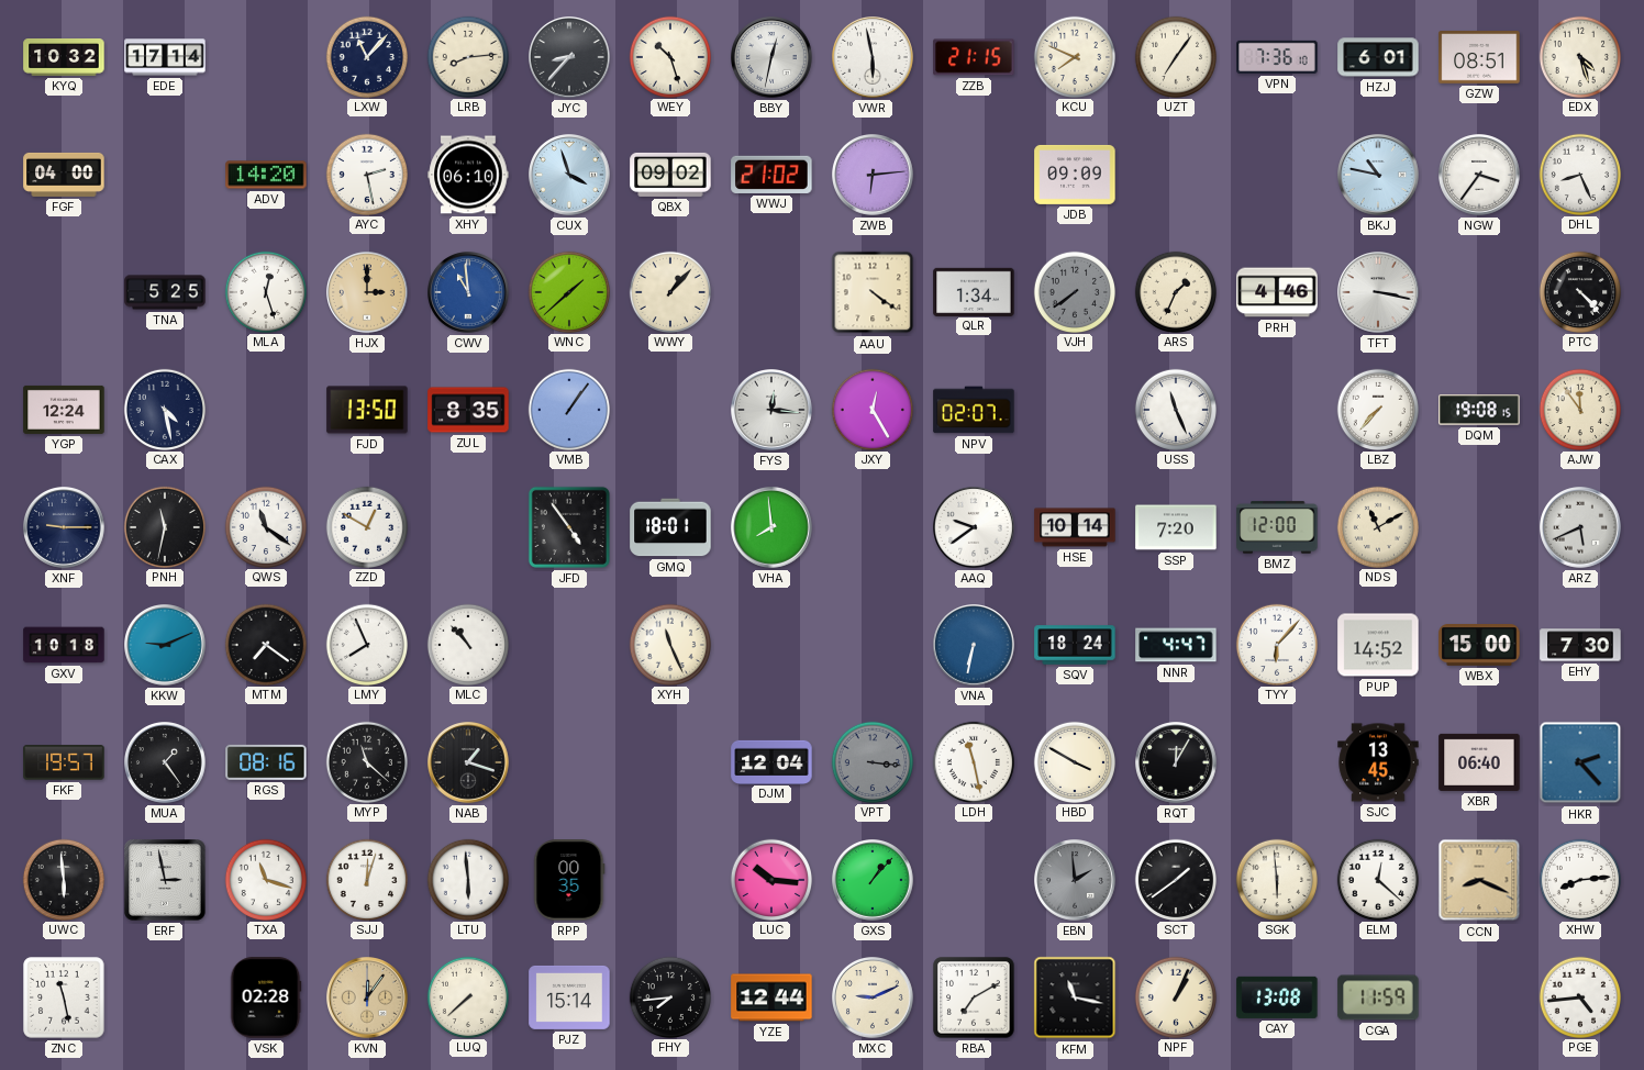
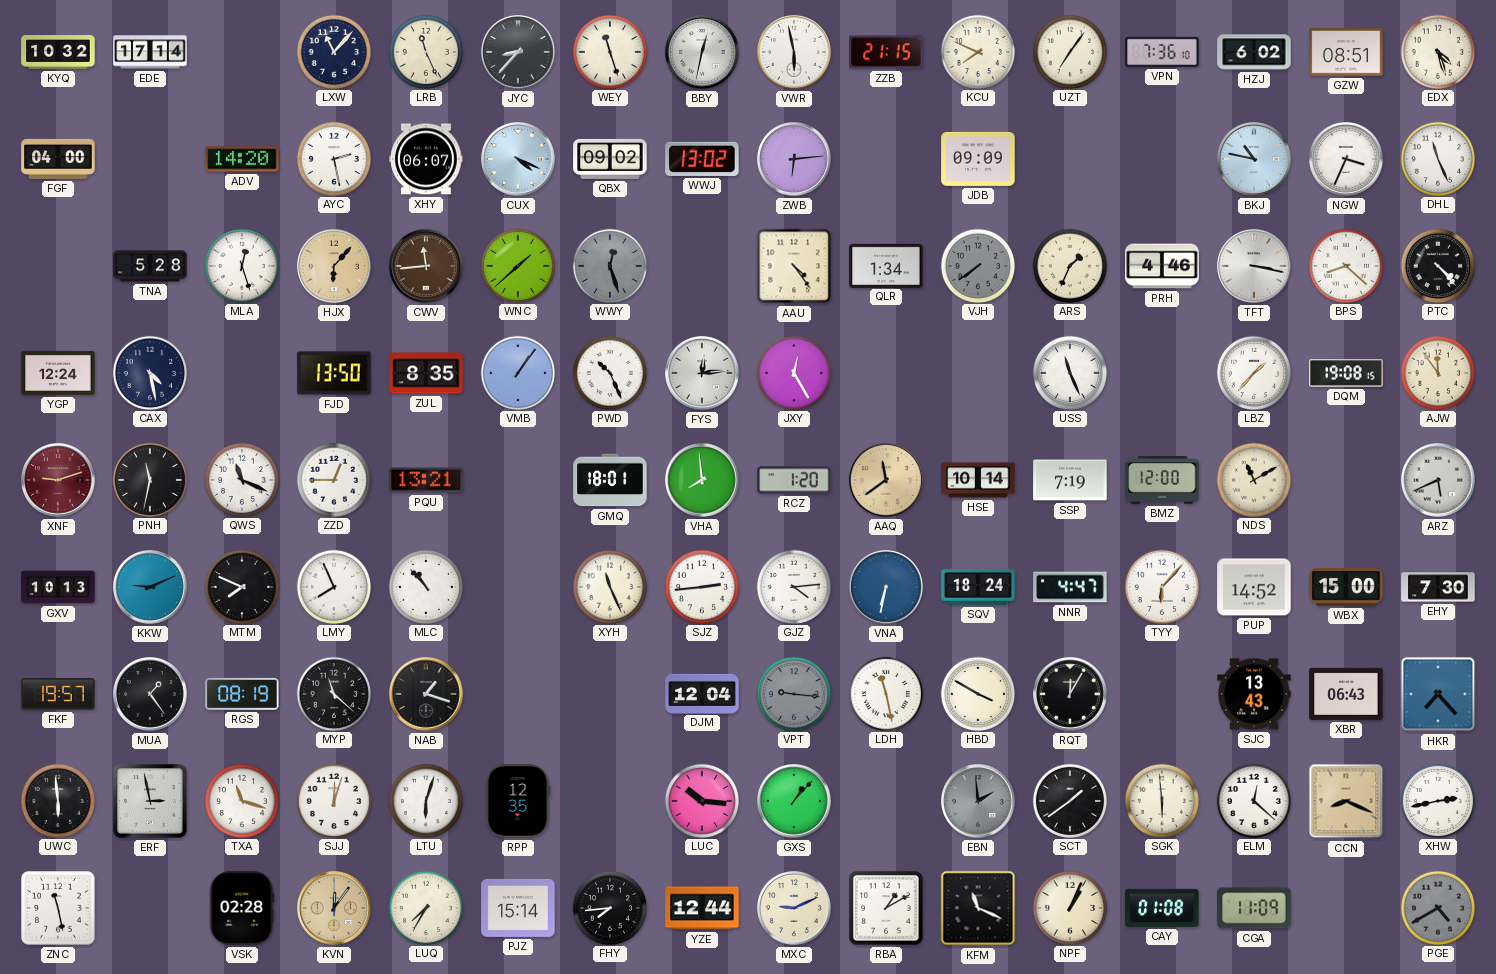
LRB: 8:14 -> 11:26
WEY: 10:27 -> 11:27
HZJ: 6:01 -> 6:02
XHY: 06:10 -> 06:07
CUX: 3:57 -> 4:19
WWJ: 21:02 -> 13:02
NGW: 3:36 -> 3:34
DHL: 8:26 -> 11:26
TNA: 5:25 -> 5:28
HJX: 3:00 -> 6:07
CWV: 10:59 -> 11:44
CWV dial: blue -> brown
WWY: 1:07 -> 12:27
WWY dial: cream -> grey
AAU: 4:21 -> 4:24
BPS: none -> 8:22
PWD: none -> 10:26
FYS: 12:16 -> 12:14
NPV: 02:07 -> none
LBZ: 7:37 -> 1:37
XNF: 9:15 -> 9:12
XNF dial: navy -> burgundy
QWS: 11:21 -> 11:19
ZZD: 12:50 -> 12:45
PQU: none -> 13:21
JFD: 4:54 -> none
RCZ: none -> 1:20
AAQ: 9:39 -> 11:39
AAQ dial: white -> champagne
SSP: 7:20 -> 7:19
GXV: 10:18 -> 10:13
MTM: 7:21 -> 7:49
SJZ: none -> 2:44
GJZ: none -> 4:14
RGS: 08:16 -> 08:19
VPT: 3:16 -> 9:16
SJC: 13:45 -> 13:43
XBR: 06:40 -> 06:43
HKR: 2:23 -> 7:23
LTU: 5:59 -> 6:03
RPP: 00:35 -> 12:35
XHW: 8:14 -> 2:43
LUQ: 7:38 -> 7:35
RBA: 7:10 -> 1:10
KFM: 11:17 -> 11:19
CAY: 13:08 -> 01:08
CGA: 11:59 -> 11:09
PGE: 4:44 -> 4:40
PGE dial: white -> grey
